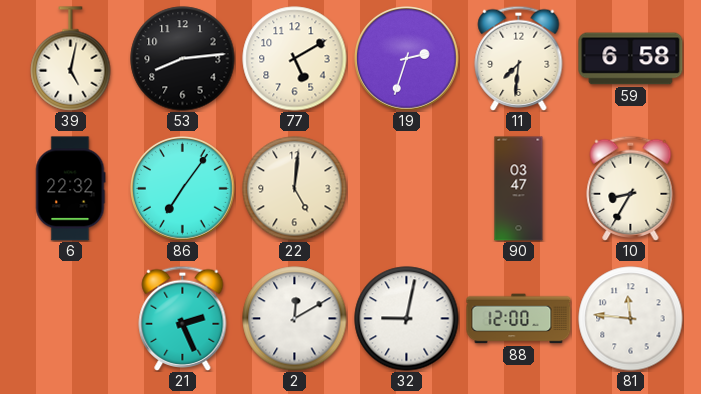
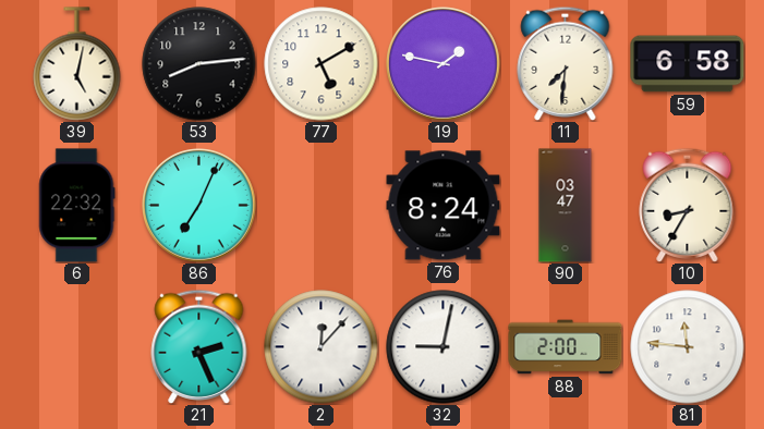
19: 2:33 -> 1:47
86: 7:06 -> 7:04
22: 5:01 -> none
76: none -> 8:24
2: 12:10 -> 12:07
88: 12:00 -> 2:00
